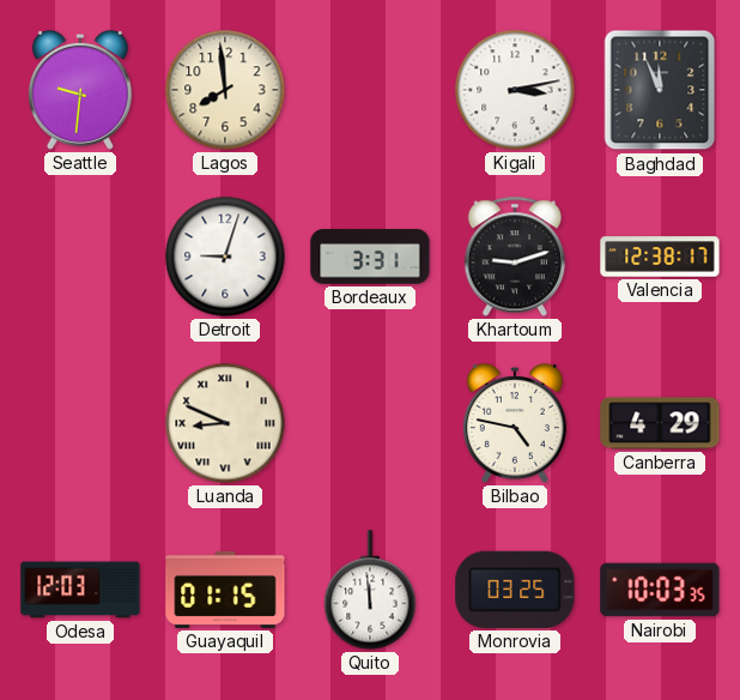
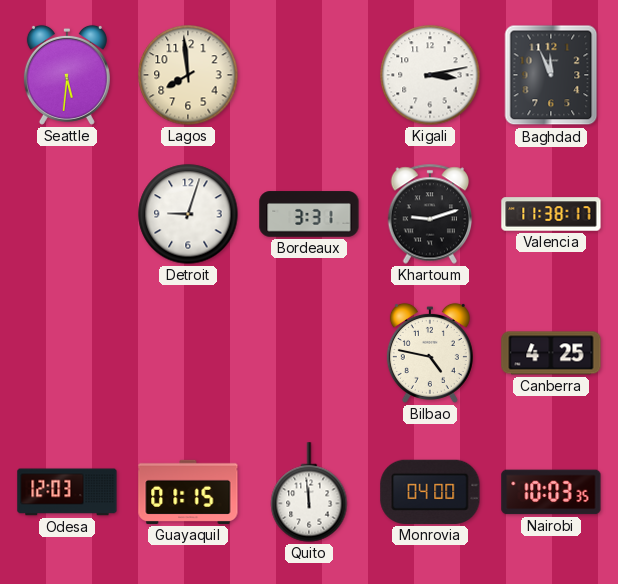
Seattle: 9:31 -> 5:31
Valencia: 12:38 -> 11:38
Luanda: 8:49 -> none
Canberra: 4:29 -> 4:25
Monrovia: 03:25 -> 04:00
